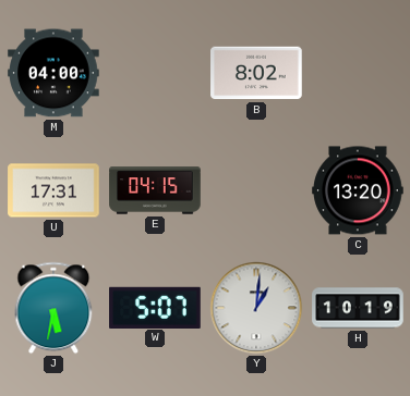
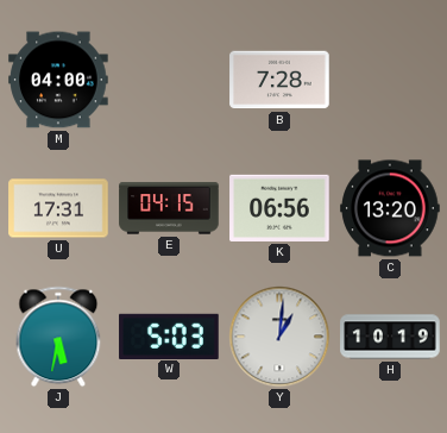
B: 8:02 -> 7:28
K: none -> 06:56
W: 5:07 -> 5:03
